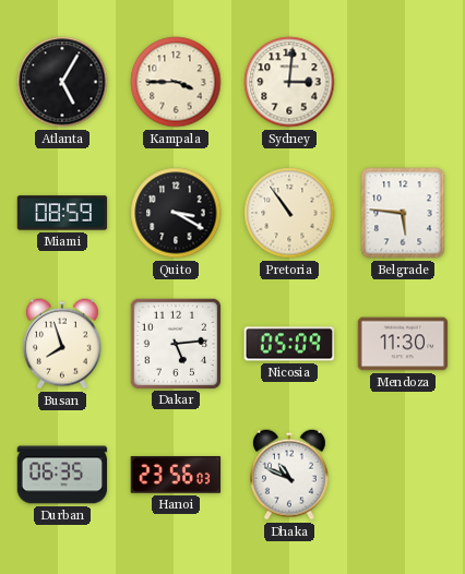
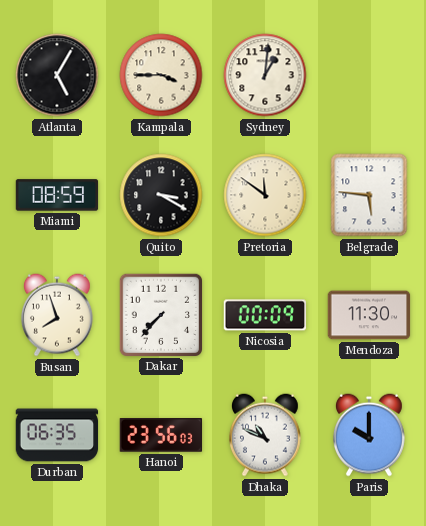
Sydney: 3:01 -> 1:01
Pretoria: 10:54 -> 11:51
Dakar: 5:14 -> 7:37
Nicosia: 05:09 -> 00:09
Paris: none -> 10:00
